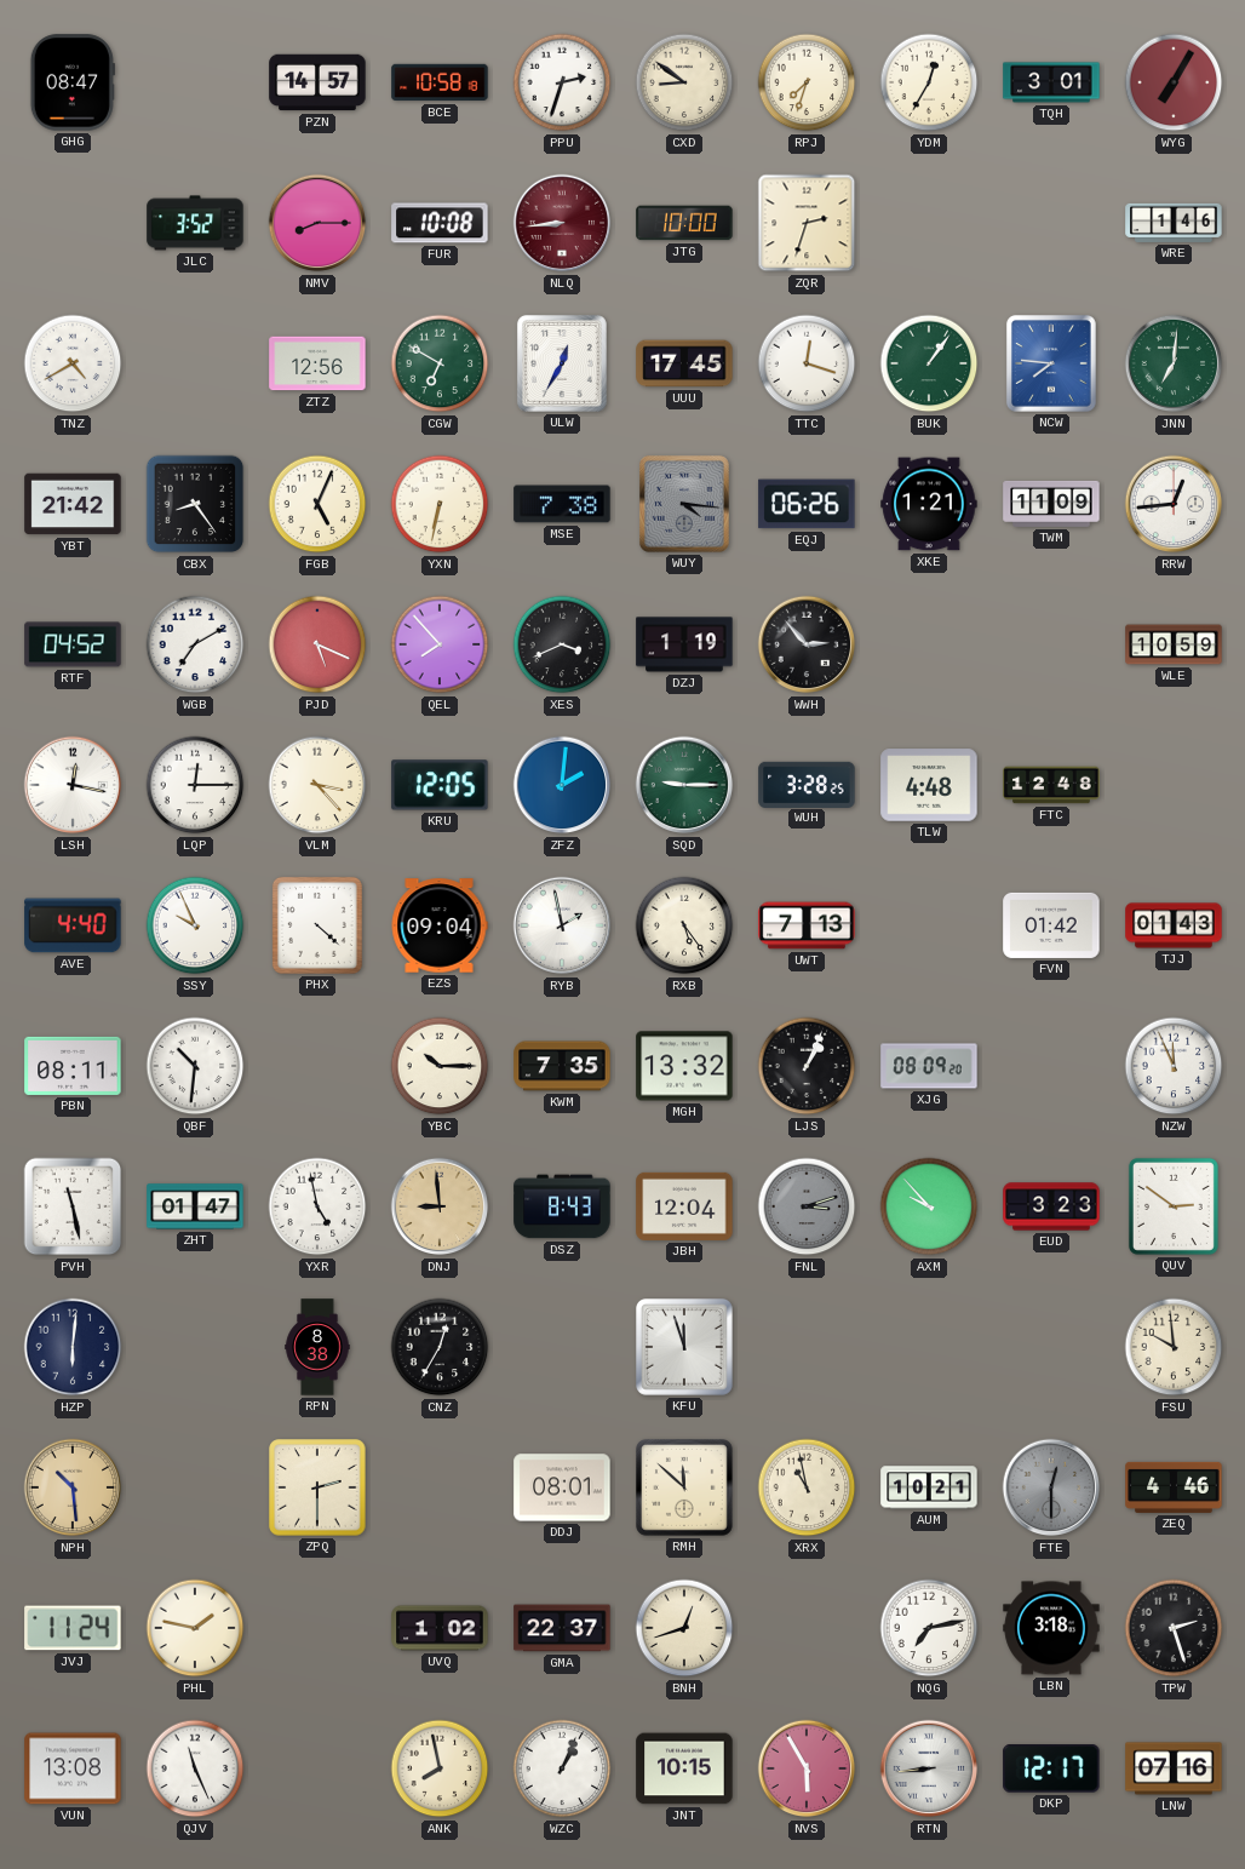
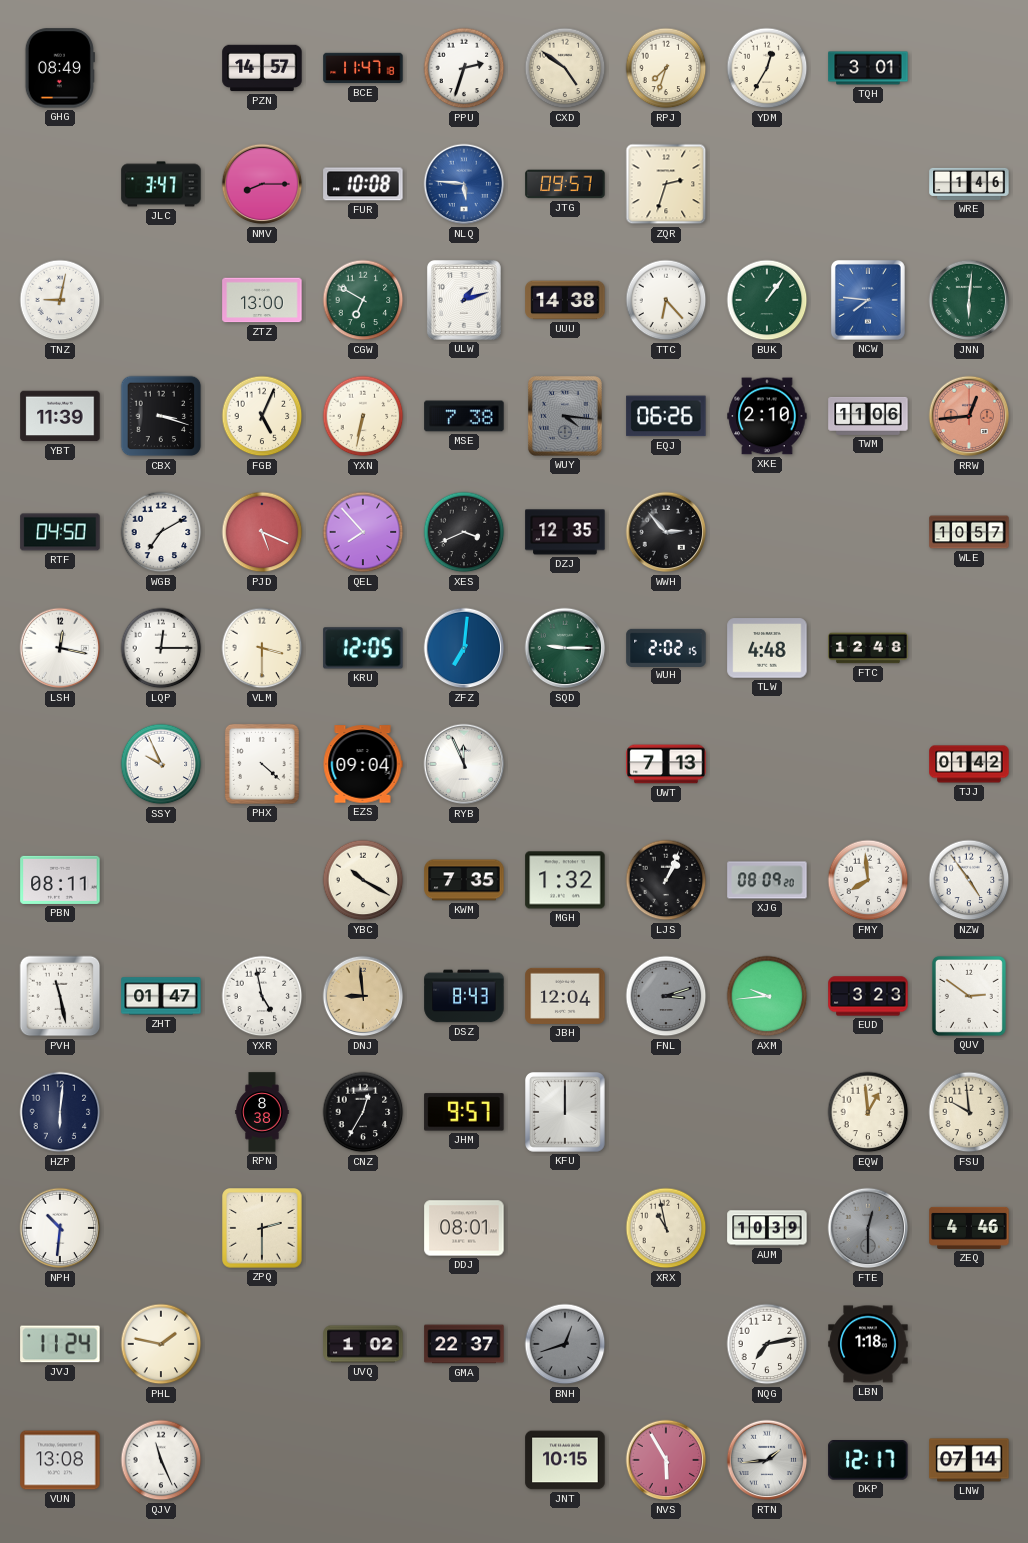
GHG: 08:47 -> 08:49
BCE: 10:58 -> 11:47
CXD: 8:51 -> 4:51
WYG: 7:05 -> none
JLC: 3:52 -> 3:47
NLQ: 8:44 -> 5:46
NLQ dial: burgundy -> blue
JTG: 10:00 -> 09:57
TNZ: 4:40 -> 9:02
ZTZ: 12:56 -> 13:00
ULW: 12:35 -> 1:12
UUU: 17:45 -> 14:38
TTC: 12:18 -> 6:23
JNN: 7:01 -> 6:01
YBT: 21:42 -> 11:39
CBX: 8:24 -> 3:18
XKE: 1:21 -> 2:10
TWM: 11:09 -> 11:06
RRW dial: white -> salmon
RTF: 04:52 -> 04:50
DZJ: 1:19 -> 12:35
WLE: 10:59 -> 10:57
VLM: 3:23 -> 3:30
ZFZ: 2:01 -> 7:01
WUH: 3:28 -> 2:02
AVE: 4:40 -> none
RYB: 1:58 -> 11:56
RXB: 5:24 -> none
FVN: 01:42 -> none
TJJ: 01:43 -> 01:42
QBF: 10:31 -> none
YBC: 10:15 -> 10:20
MGH: 13:32 -> 1:32
FMY: none -> 7:59
NZW: 11:56 -> 4:54
AXM: 9:53 -> 9:44
JHM: none -> 9:57
KFU: 11:57 -> 12:00
EQW: none -> 12:59
NPH: 10:29 -> 10:31
NPH dial: champagne -> white
RMH: 11:52 -> none
AUM: 10:21 -> 10:39
BNH dial: cream -> grey
LBN: 3:18 -> 1:18
TPW: 2:27 -> none
ANK: 7:58 -> none
WZC: 1:04 -> none
RTN: 8:44 -> 1:44
LNW: 07:16 -> 07:14
